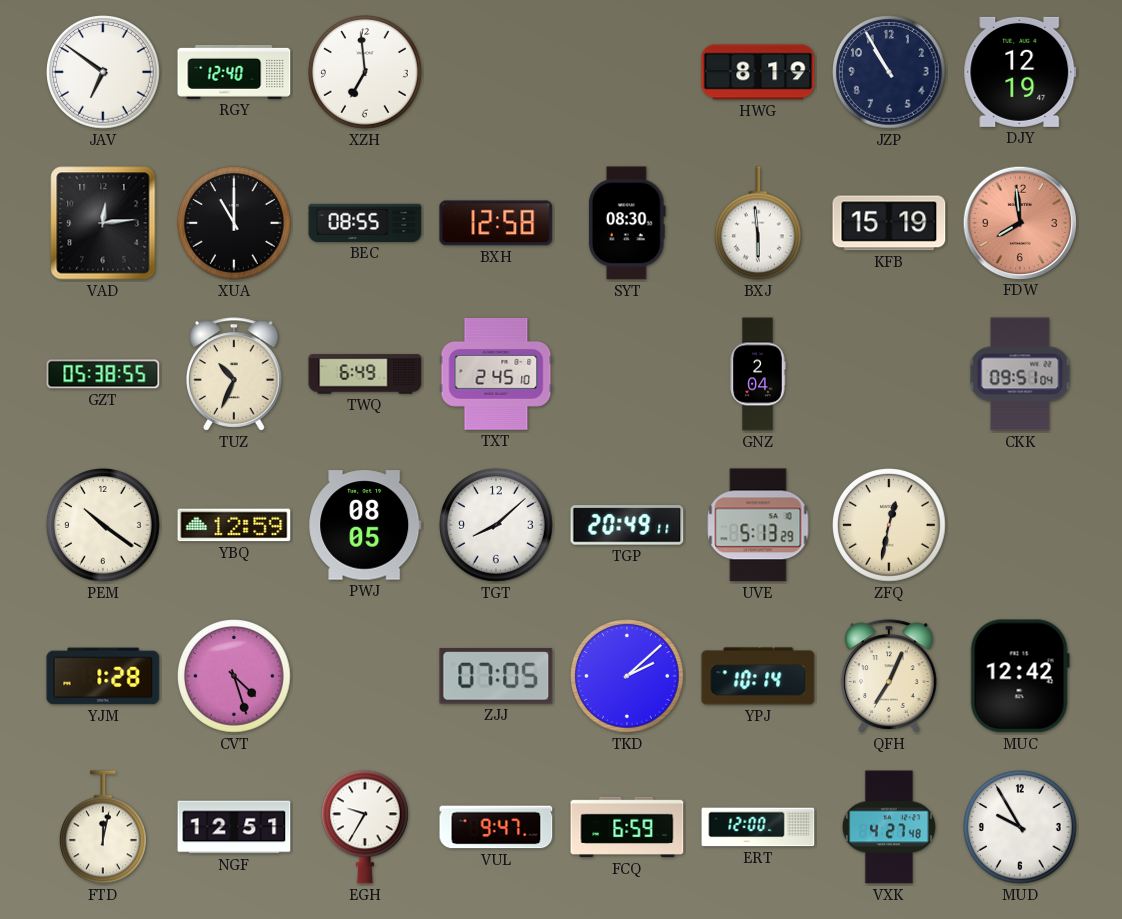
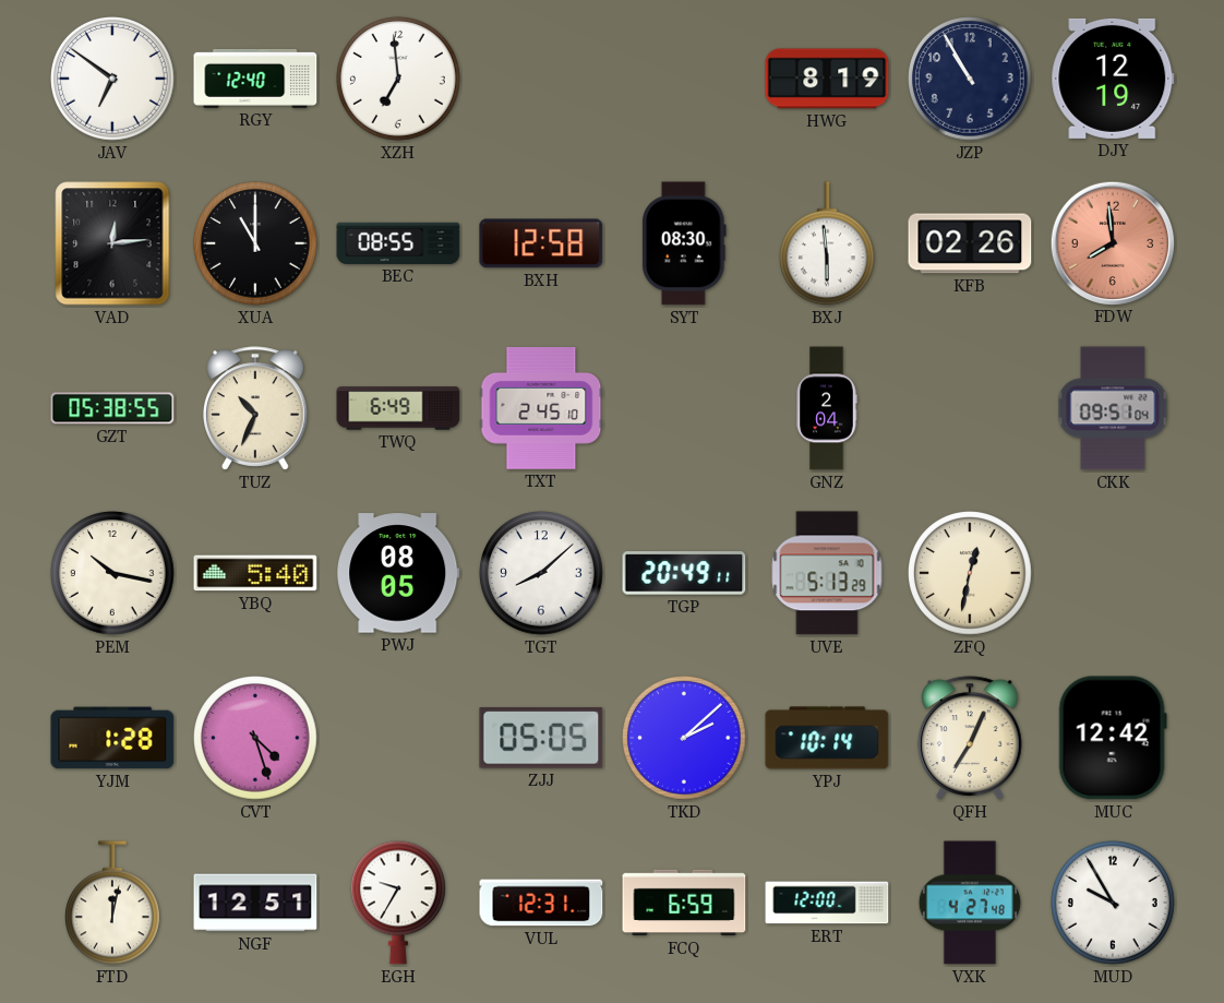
KFB: 15:19 -> 02:26
PEM: 10:21 -> 10:17
YBQ: 12:59 -> 5:40
ZJJ: 07:05 -> 05:05
VUL: 9:47 -> 12:31
